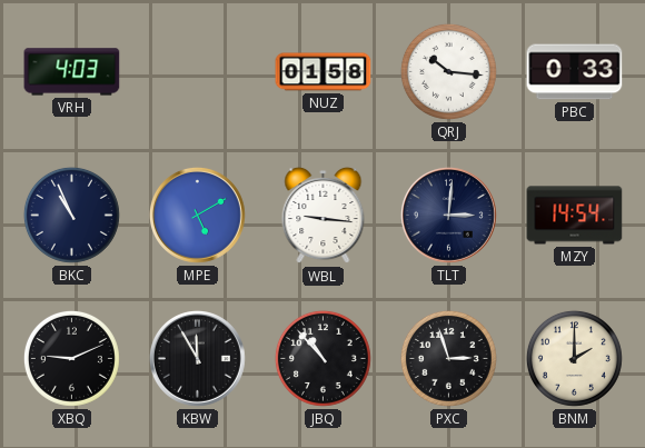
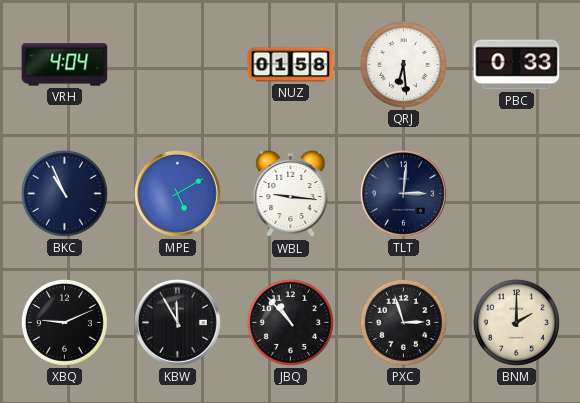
VRH: 4:03 -> 4:04
QRJ: 10:16 -> 6:29
MZY: 14:54 -> none
